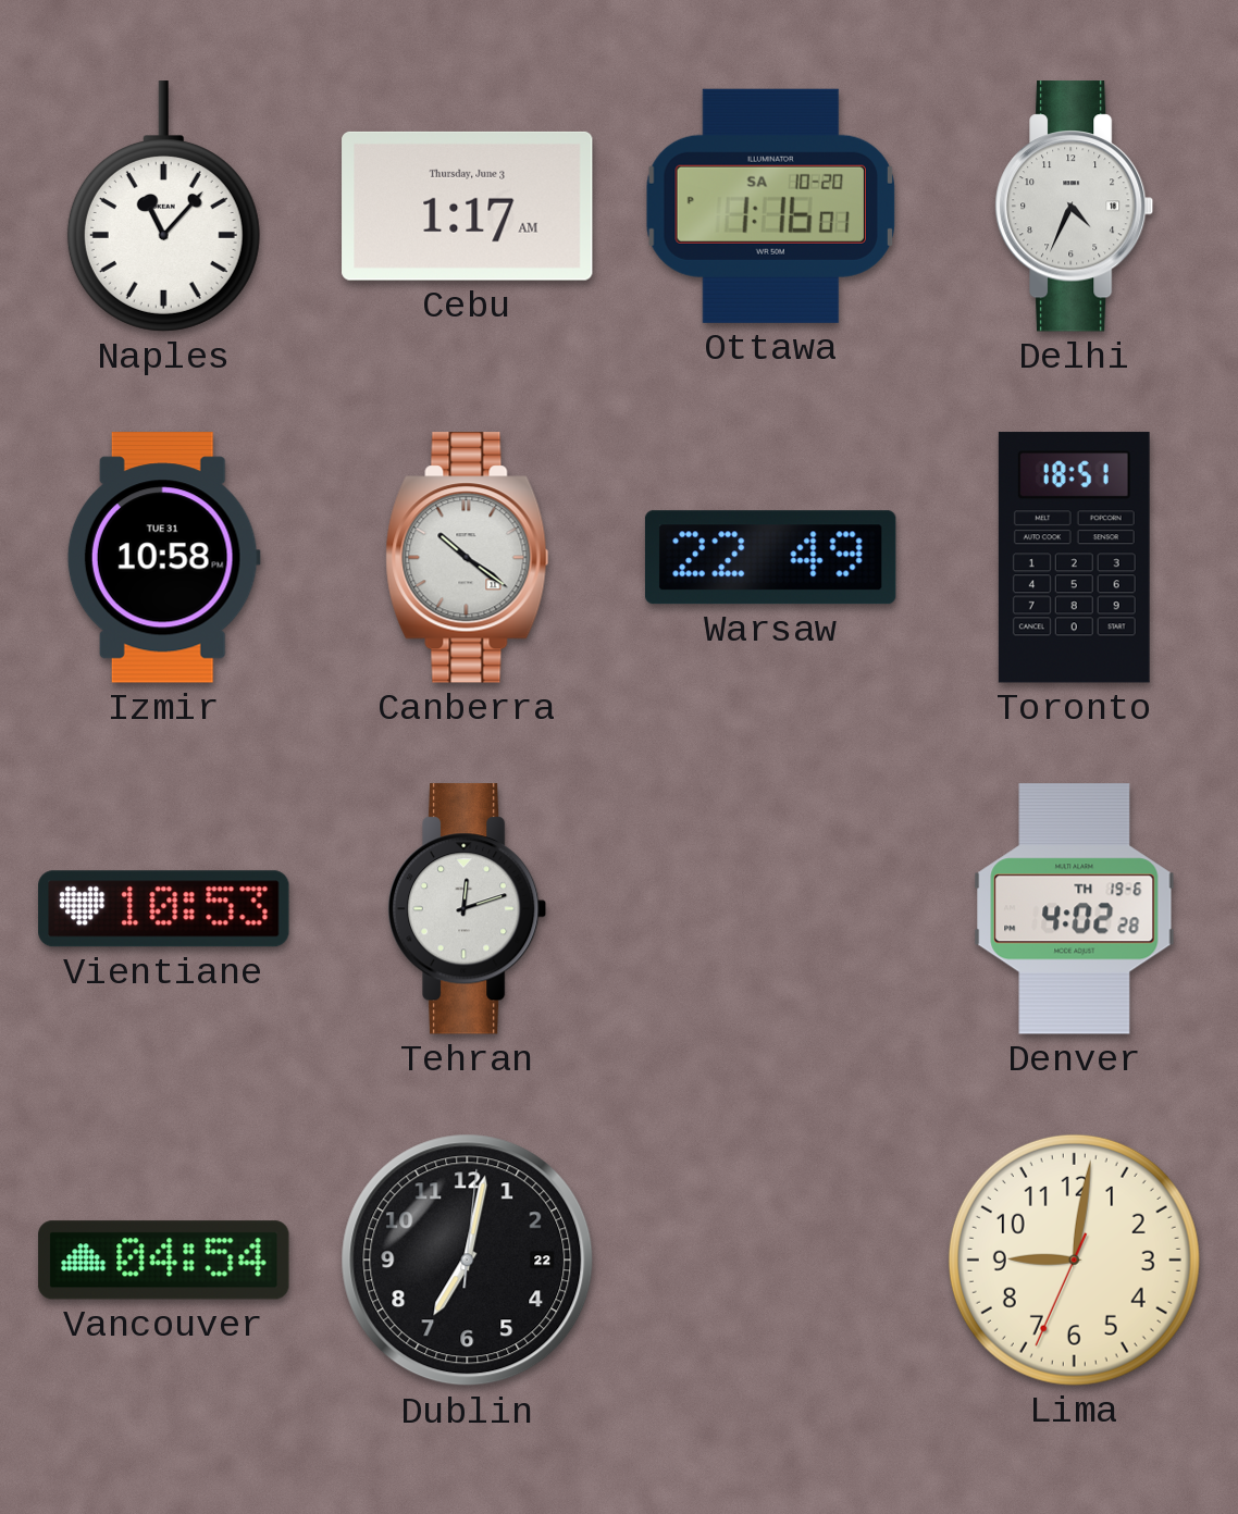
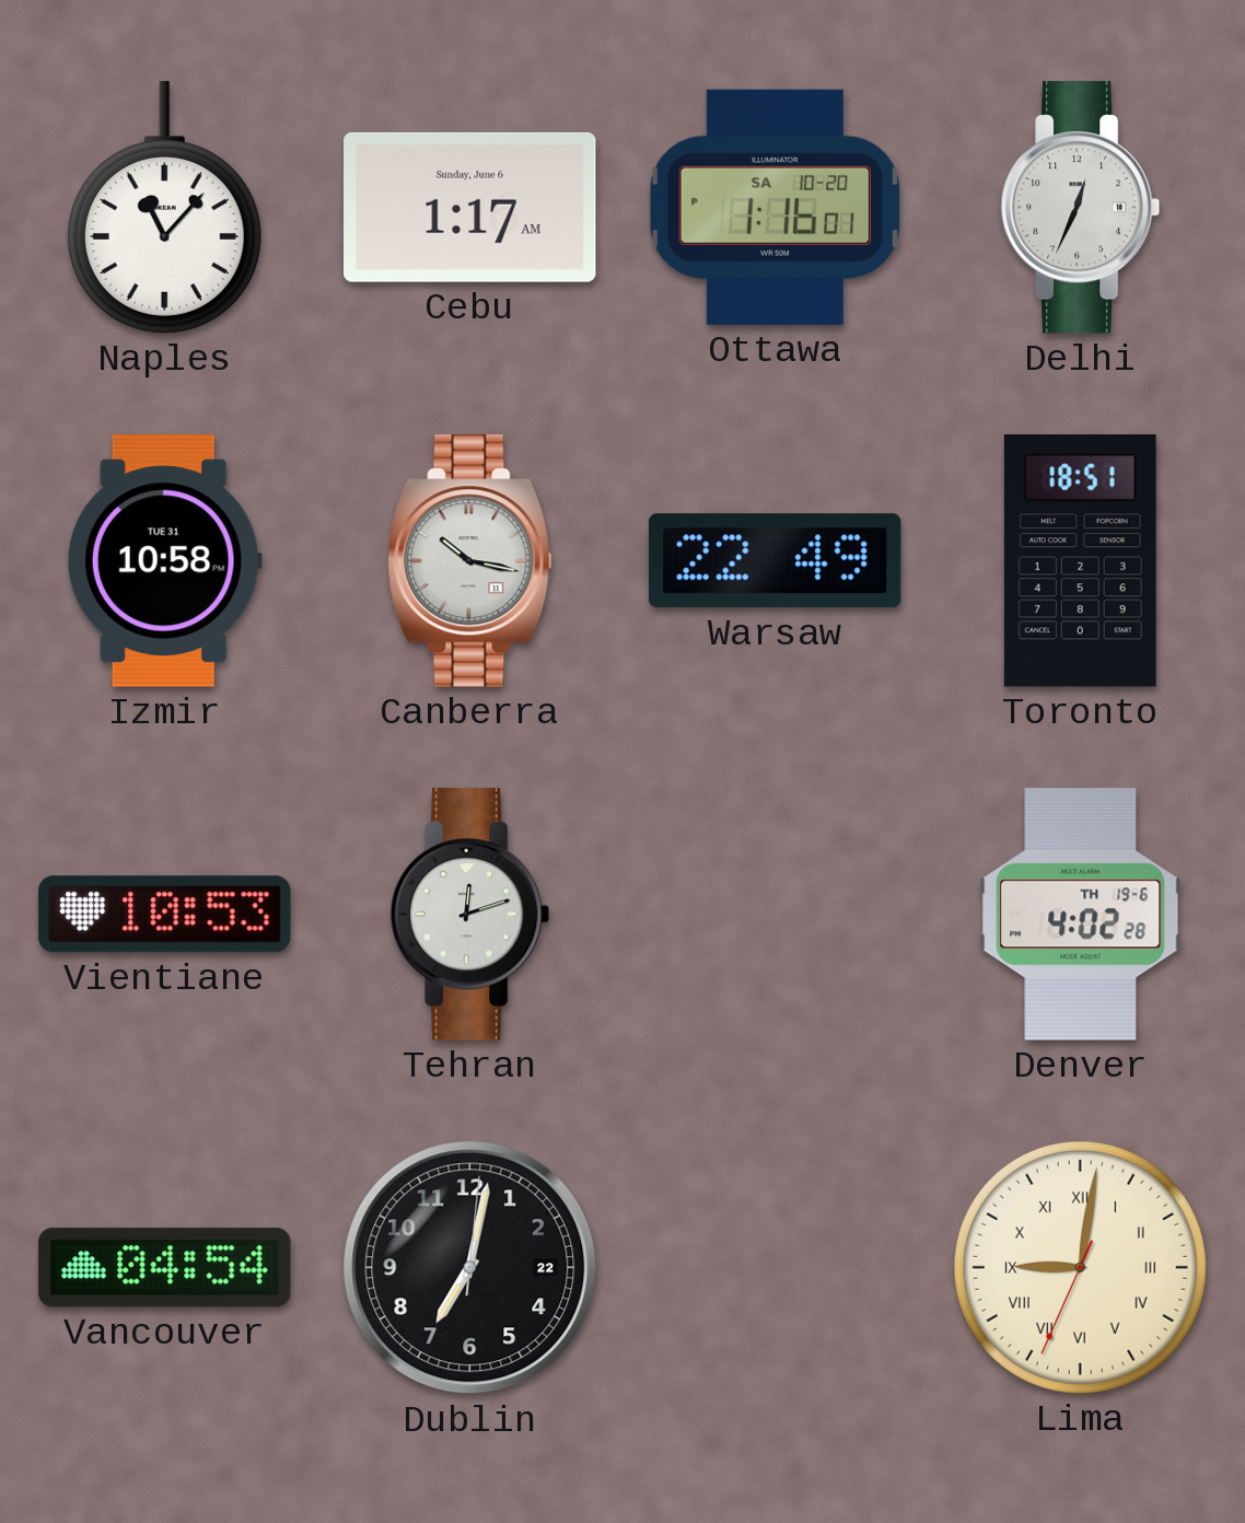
Cebu date: Thursday, June 3 -> Sunday, June 6
Delhi: 4:34 -> 12:34
Canberra: 10:21 -> 10:17
Lima numerals: Arabic -> Roman
